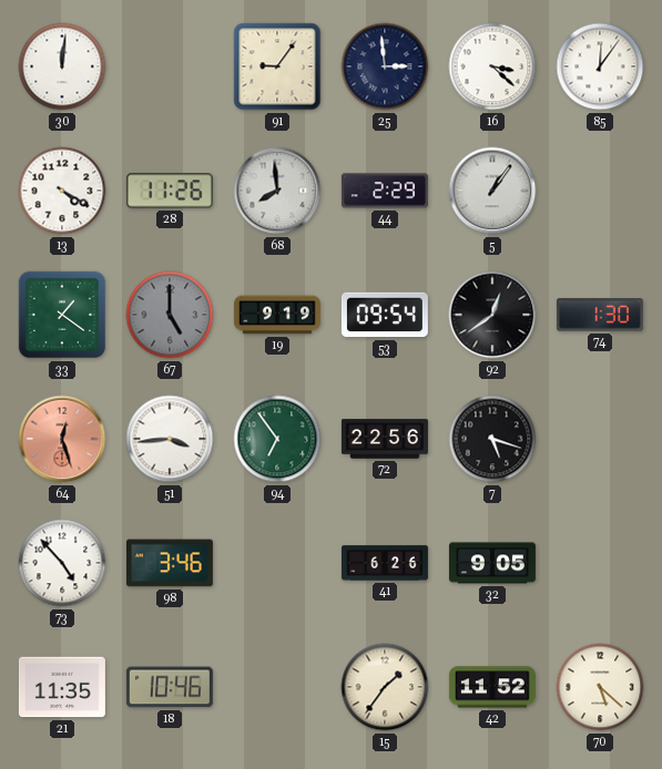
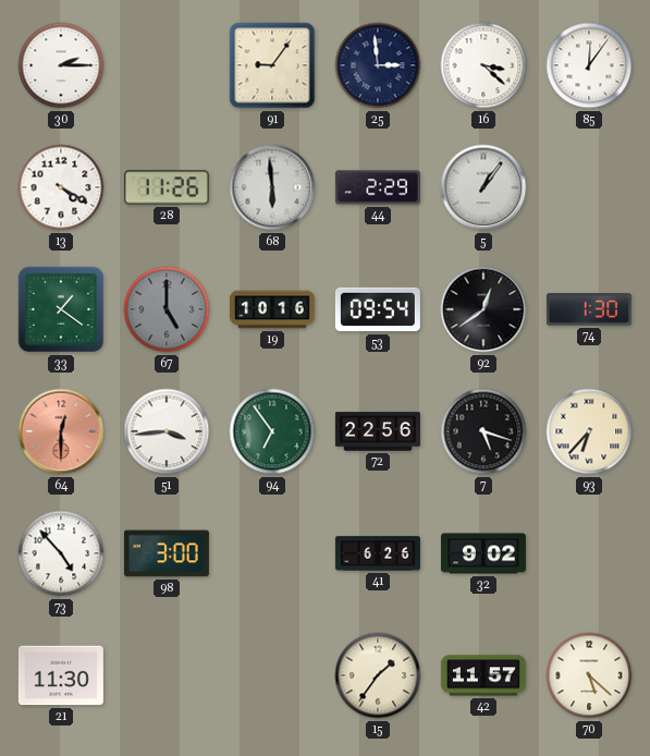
30: 12:01 -> 2:15
68: 7:59 -> 5:59
19: 9:19 -> 10:16
64: 12:27 -> 12:30
93: none -> 6:37
98: 3:46 -> 3:00
32: 9:05 -> 9:02
21: 11:35 -> 11:30
18: 10:46 -> none
42: 11:52 -> 11:57
